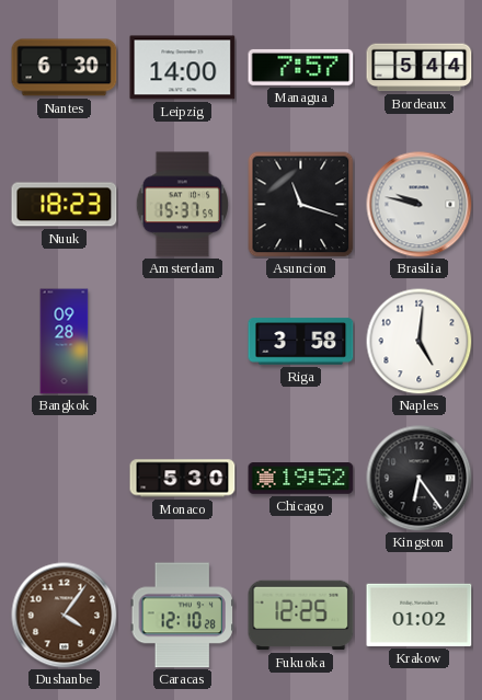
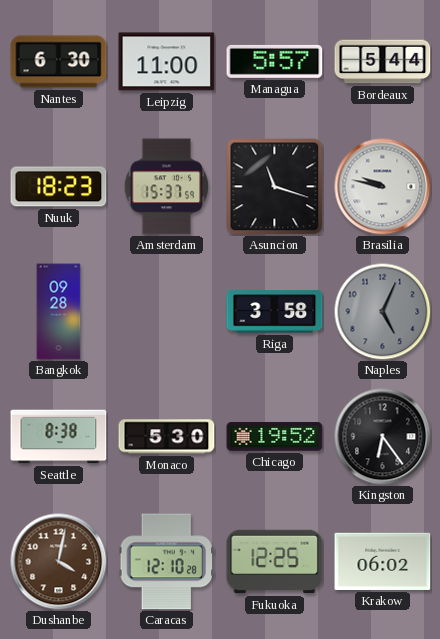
Leipzig: 14:00 -> 11:00
Managua: 7:57 -> 5:57
Naples: 5:01 -> 5:04
Naples dial: white -> grey
Seattle: none -> 8:38
Dushanbe: 4:06 -> 4:02
Krakow: 01:02 -> 06:02
